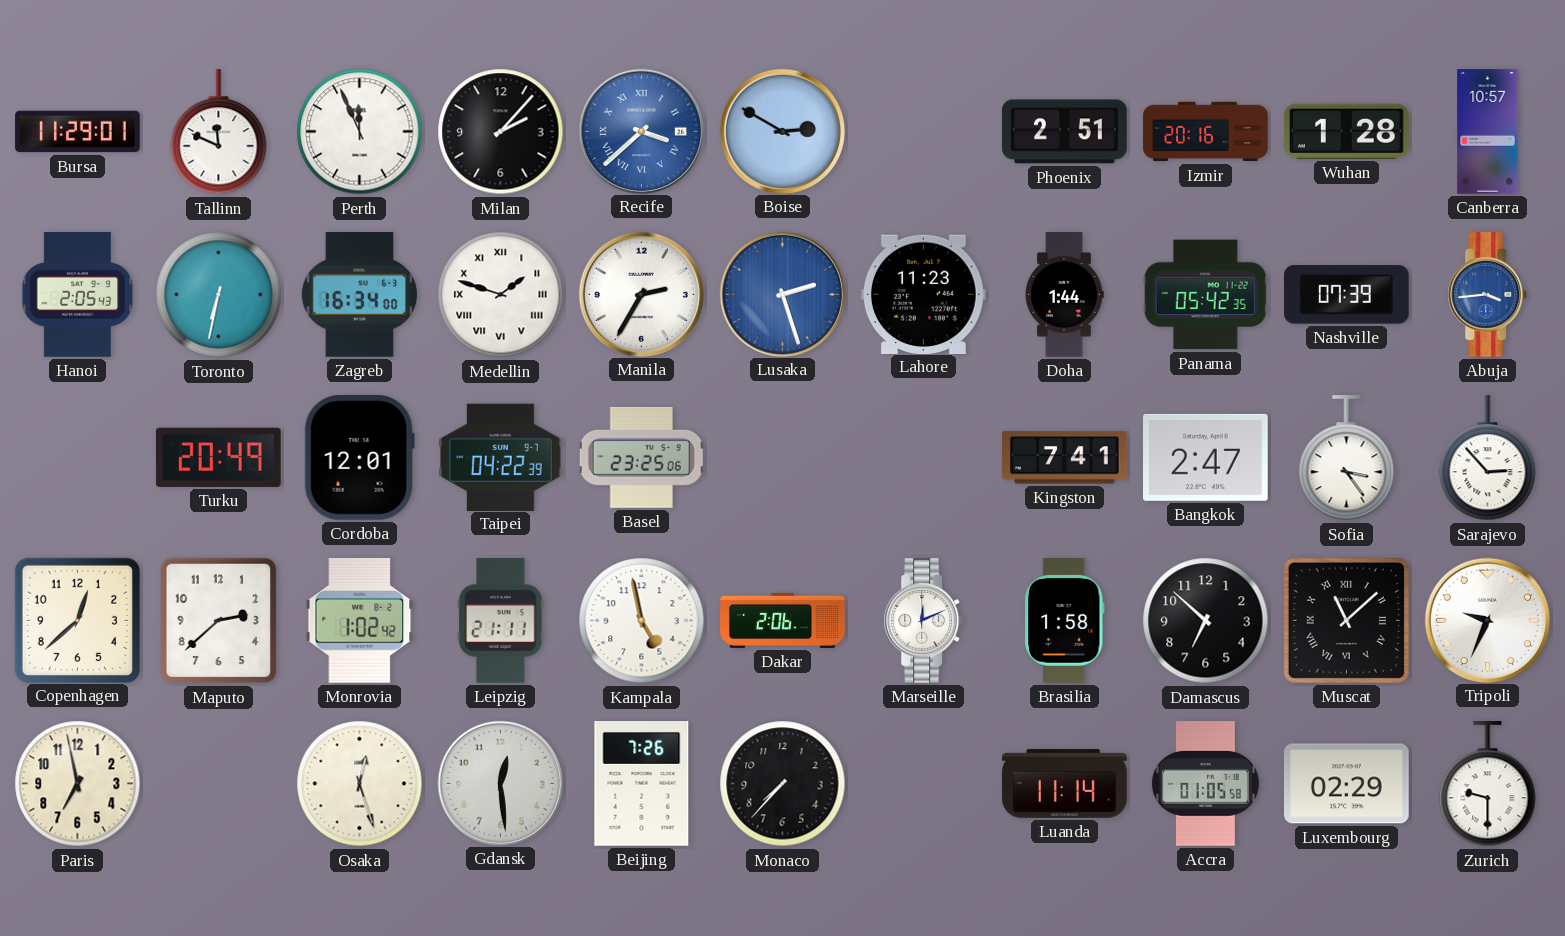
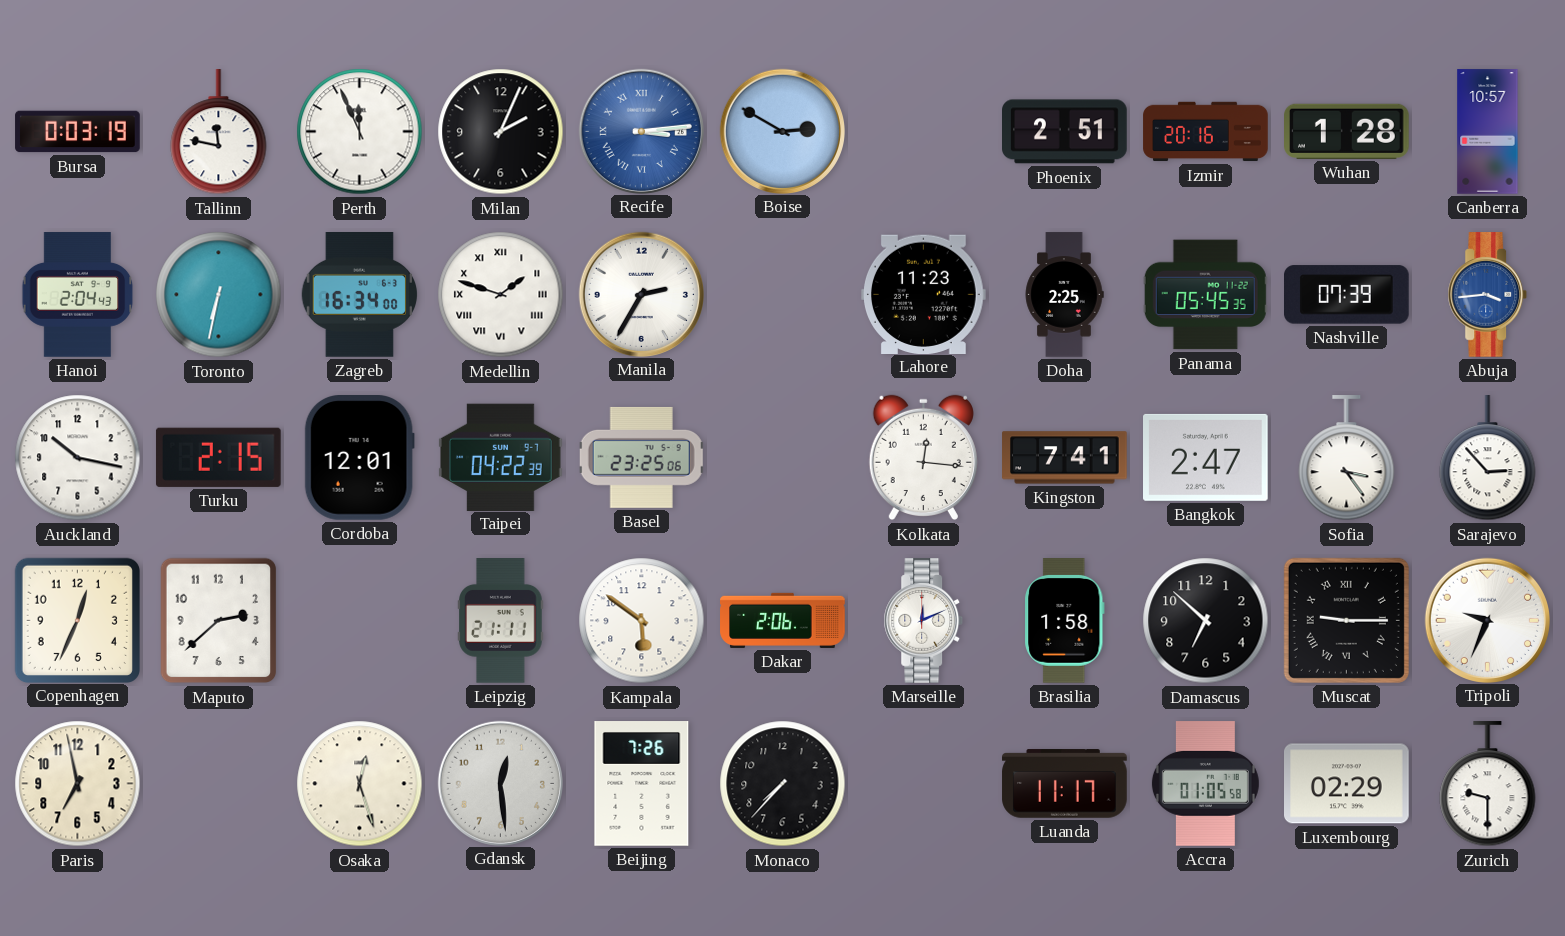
Bursa: 11:29 -> 0:03
Tallinn: 11:49 -> 11:47
Milan: 2:07 -> 2:04
Recife: 3:38 -> 3:14
Hanoi: 2:05 -> 2:04
Lusaka: 2:27 -> none
Doha: 1:44 -> 2:25
Panama: 05:42 -> 05:45
Auckland: none -> 10:17
Turku: 20:49 -> 2:15
Kolkata: none -> 12:16
Copenhagen: 12:38 -> 12:34
Monrovia: 1:02 -> none
Kampala: 4:58 -> 5:51
Muscat: 11:08 -> 9:15
Luanda: 11:14 -> 11:17
